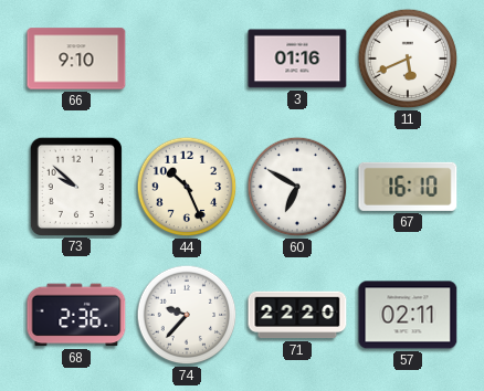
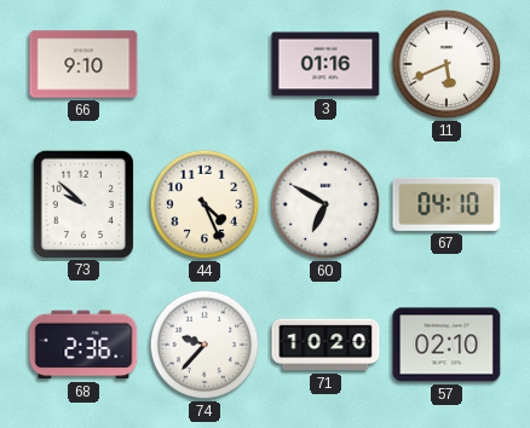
44: 10:26 -> 4:26
67: 16:10 -> 04:10
71: 22:20 -> 10:20
57: 02:11 -> 02:10
